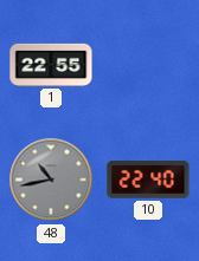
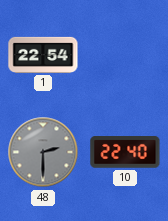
1: 22:55 -> 22:54
48: 10:43 -> 2:30
